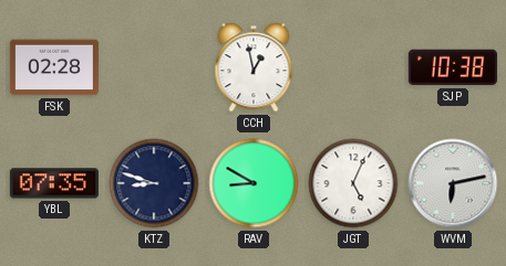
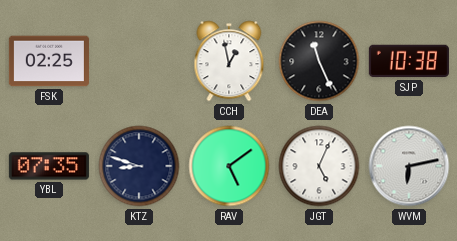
FSK: 02:28 -> 02:25
DEA: none -> 11:26
RAV: 8:50 -> 5:09
